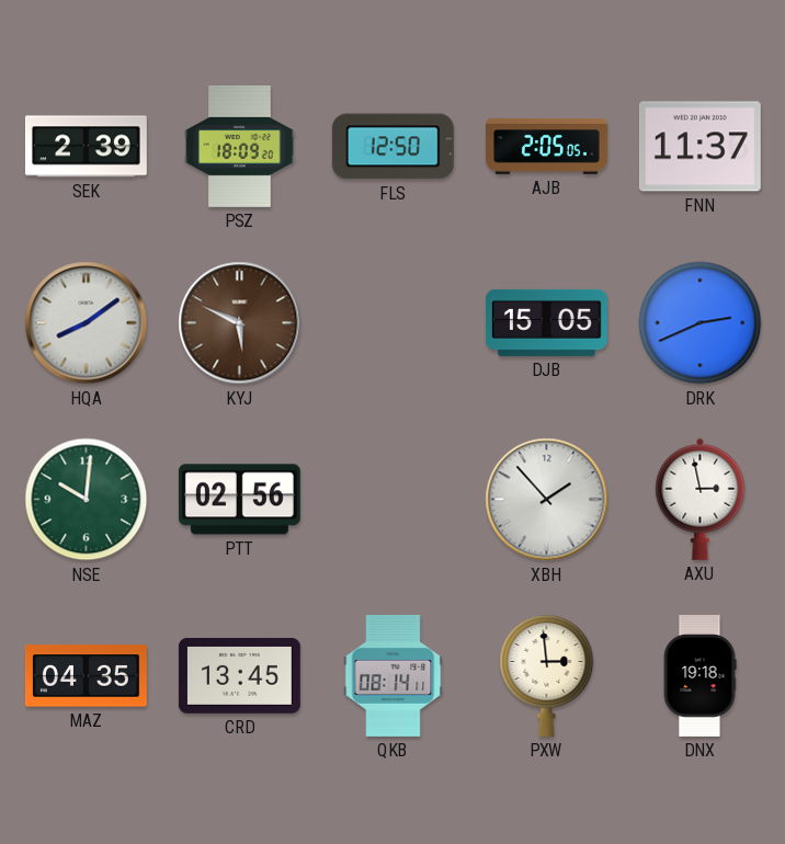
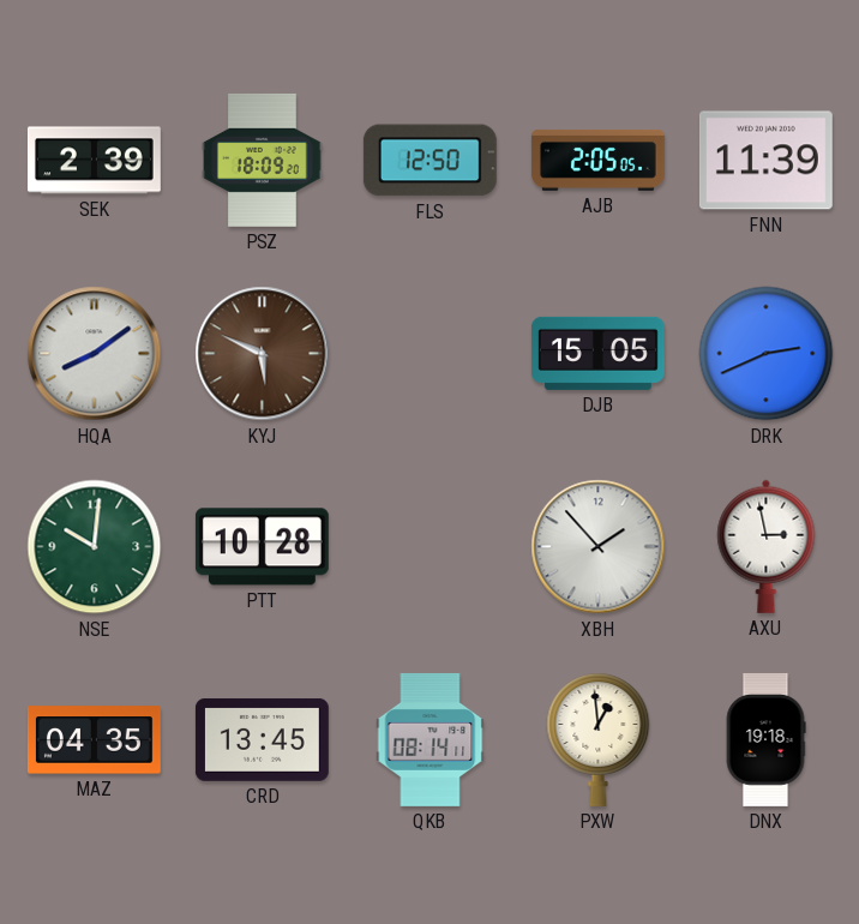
FNN: 11:37 -> 11:39
PTT: 02:56 -> 10:28
PXW: 2:59 -> 12:59
